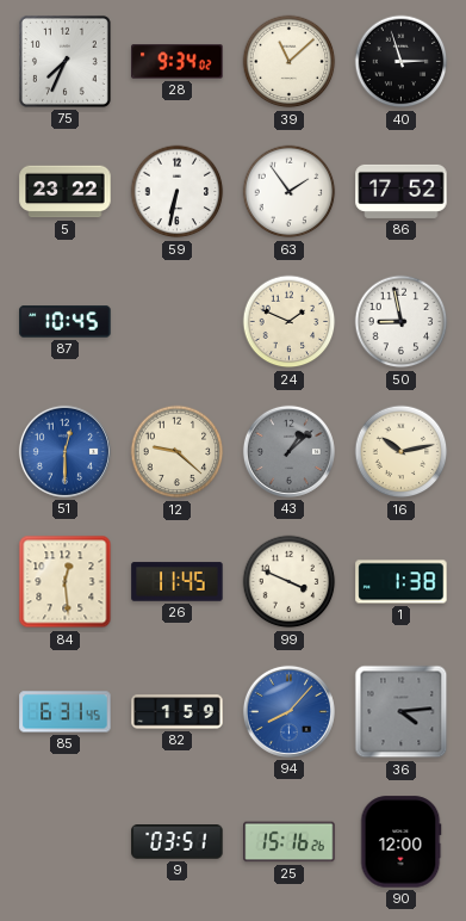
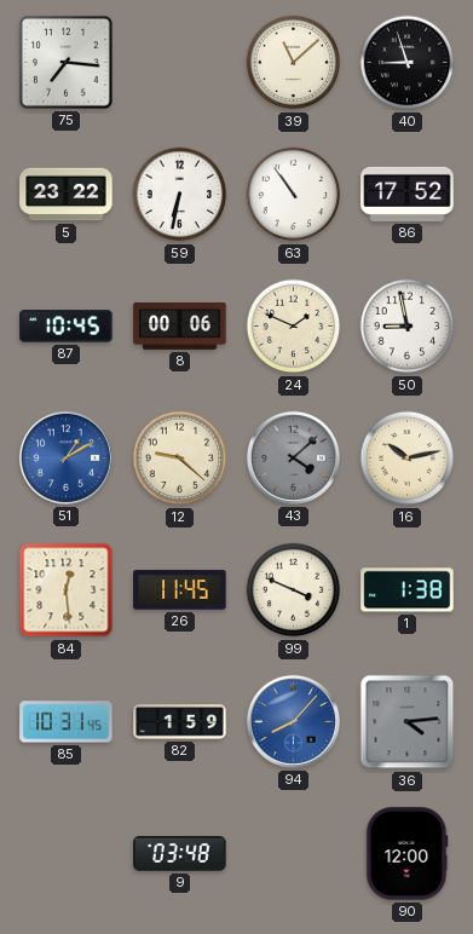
75: 7:34 -> 7:16
28: 9:34 -> none
40: 2:57 -> 8:57
63: 1:54 -> 10:54
8: none -> 00:06
51: 12:30 -> 1:10
43: 1:08 -> 4:08
85: 6:31 -> 10:31
9: 03:51 -> 03:48
25: 15:16 -> none
